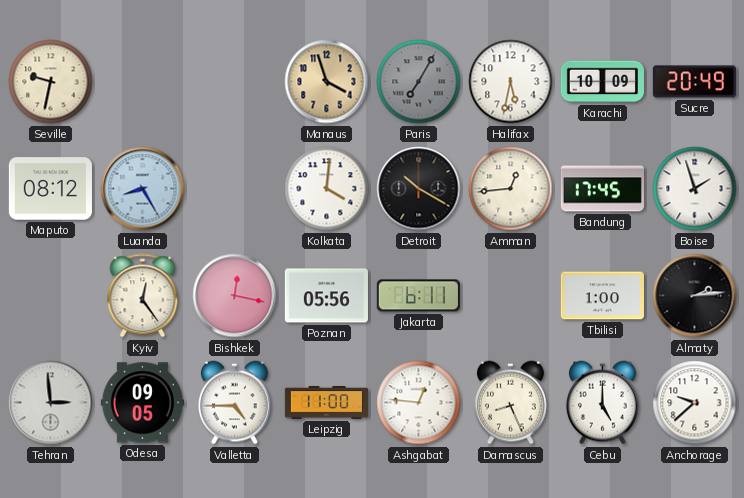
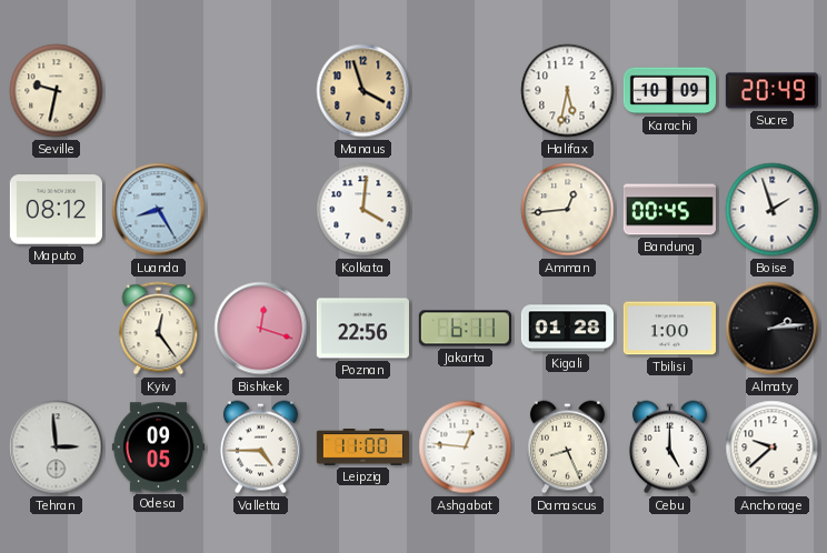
Paris: 7:05 -> none
Detroit: 10:20 -> none
Bandung: 17:45 -> 00:45
Bishkek: 12:17 -> 12:18
Poznan: 05:56 -> 22:56
Kigali: none -> 01:28
